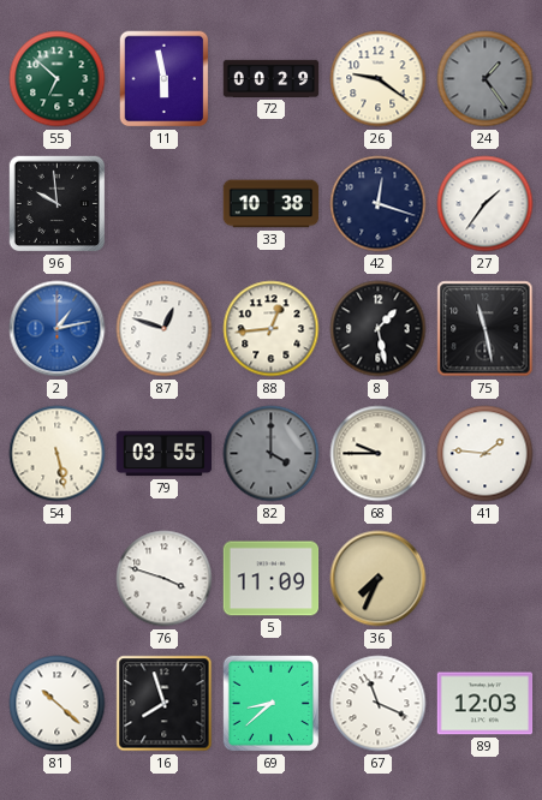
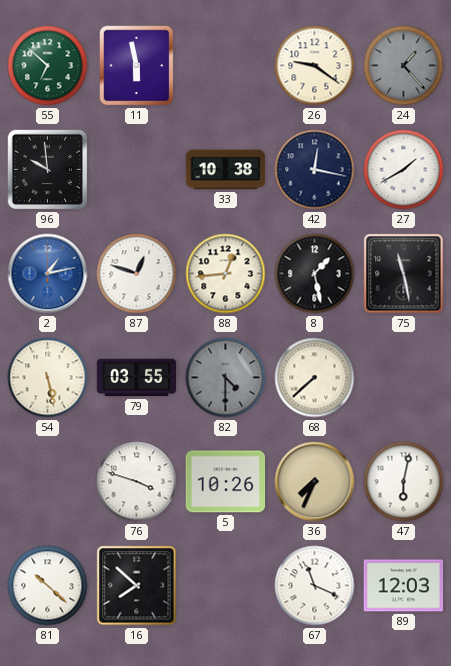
72: 00:29 -> none
24: 1:24 -> 1:23
42: 12:18 -> 12:17
27: 1:36 -> 1:40
82: 4:00 -> 4:30
68: 9:45 -> 7:38
41: 1:46 -> none
5: 11:09 -> 10:26
47: none -> 6:02
16: 7:57 -> 7:52
69: 8:38 -> none
